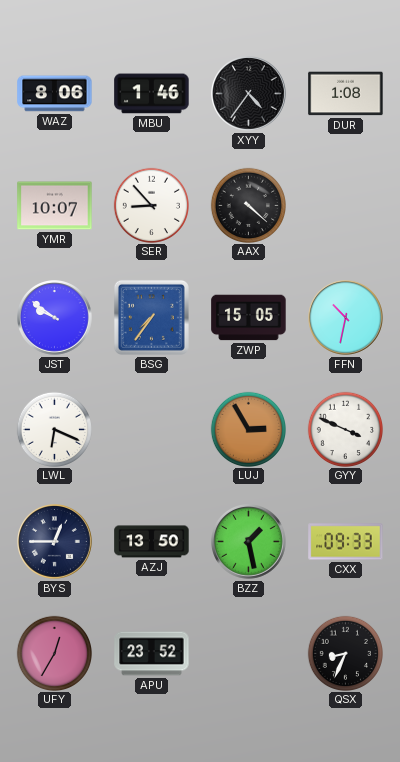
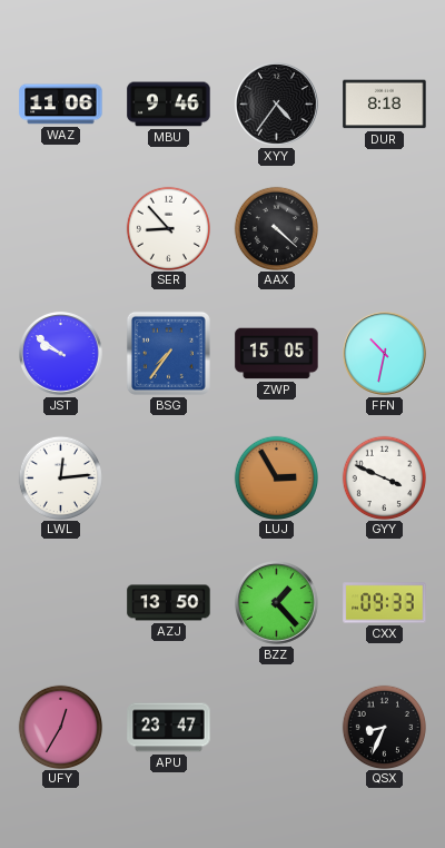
WAZ: 8:06 -> 11:06
MBU: 1:46 -> 9:46
DUR: 1:08 -> 8:18
YMR: 10:07 -> none
LWL: 6:19 -> 12:14
BYS: 12:45 -> none
BZZ: 1:28 -> 1:23
APU: 23:52 -> 23:47
